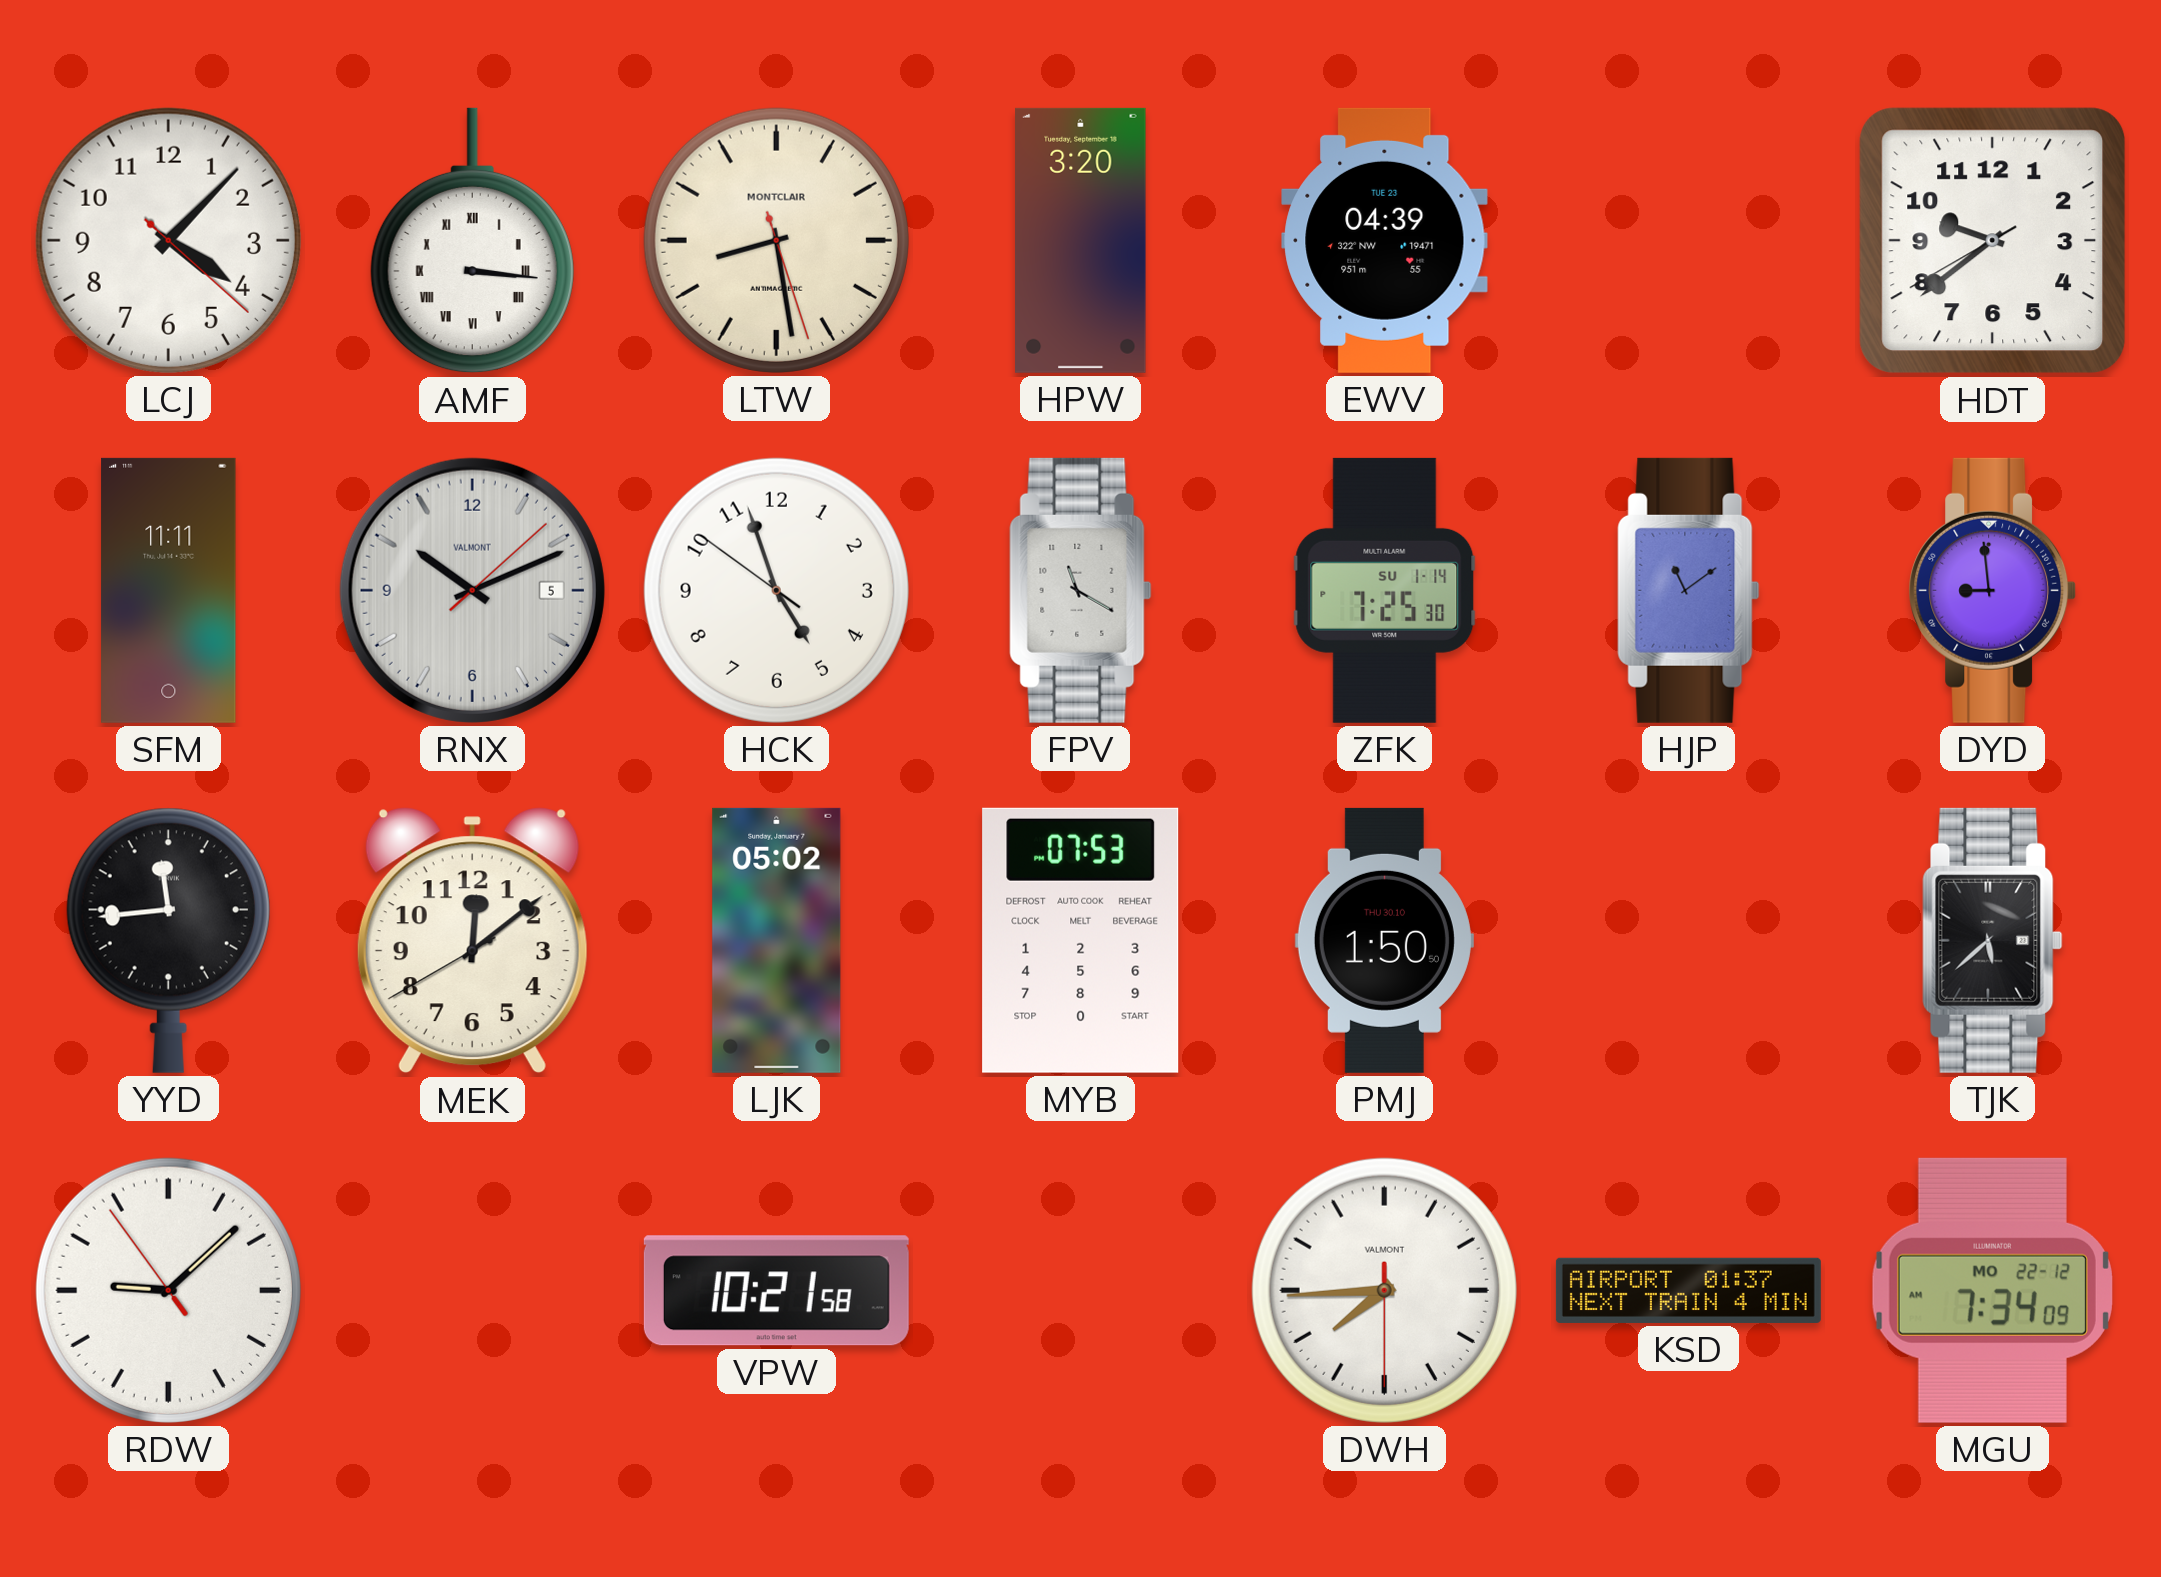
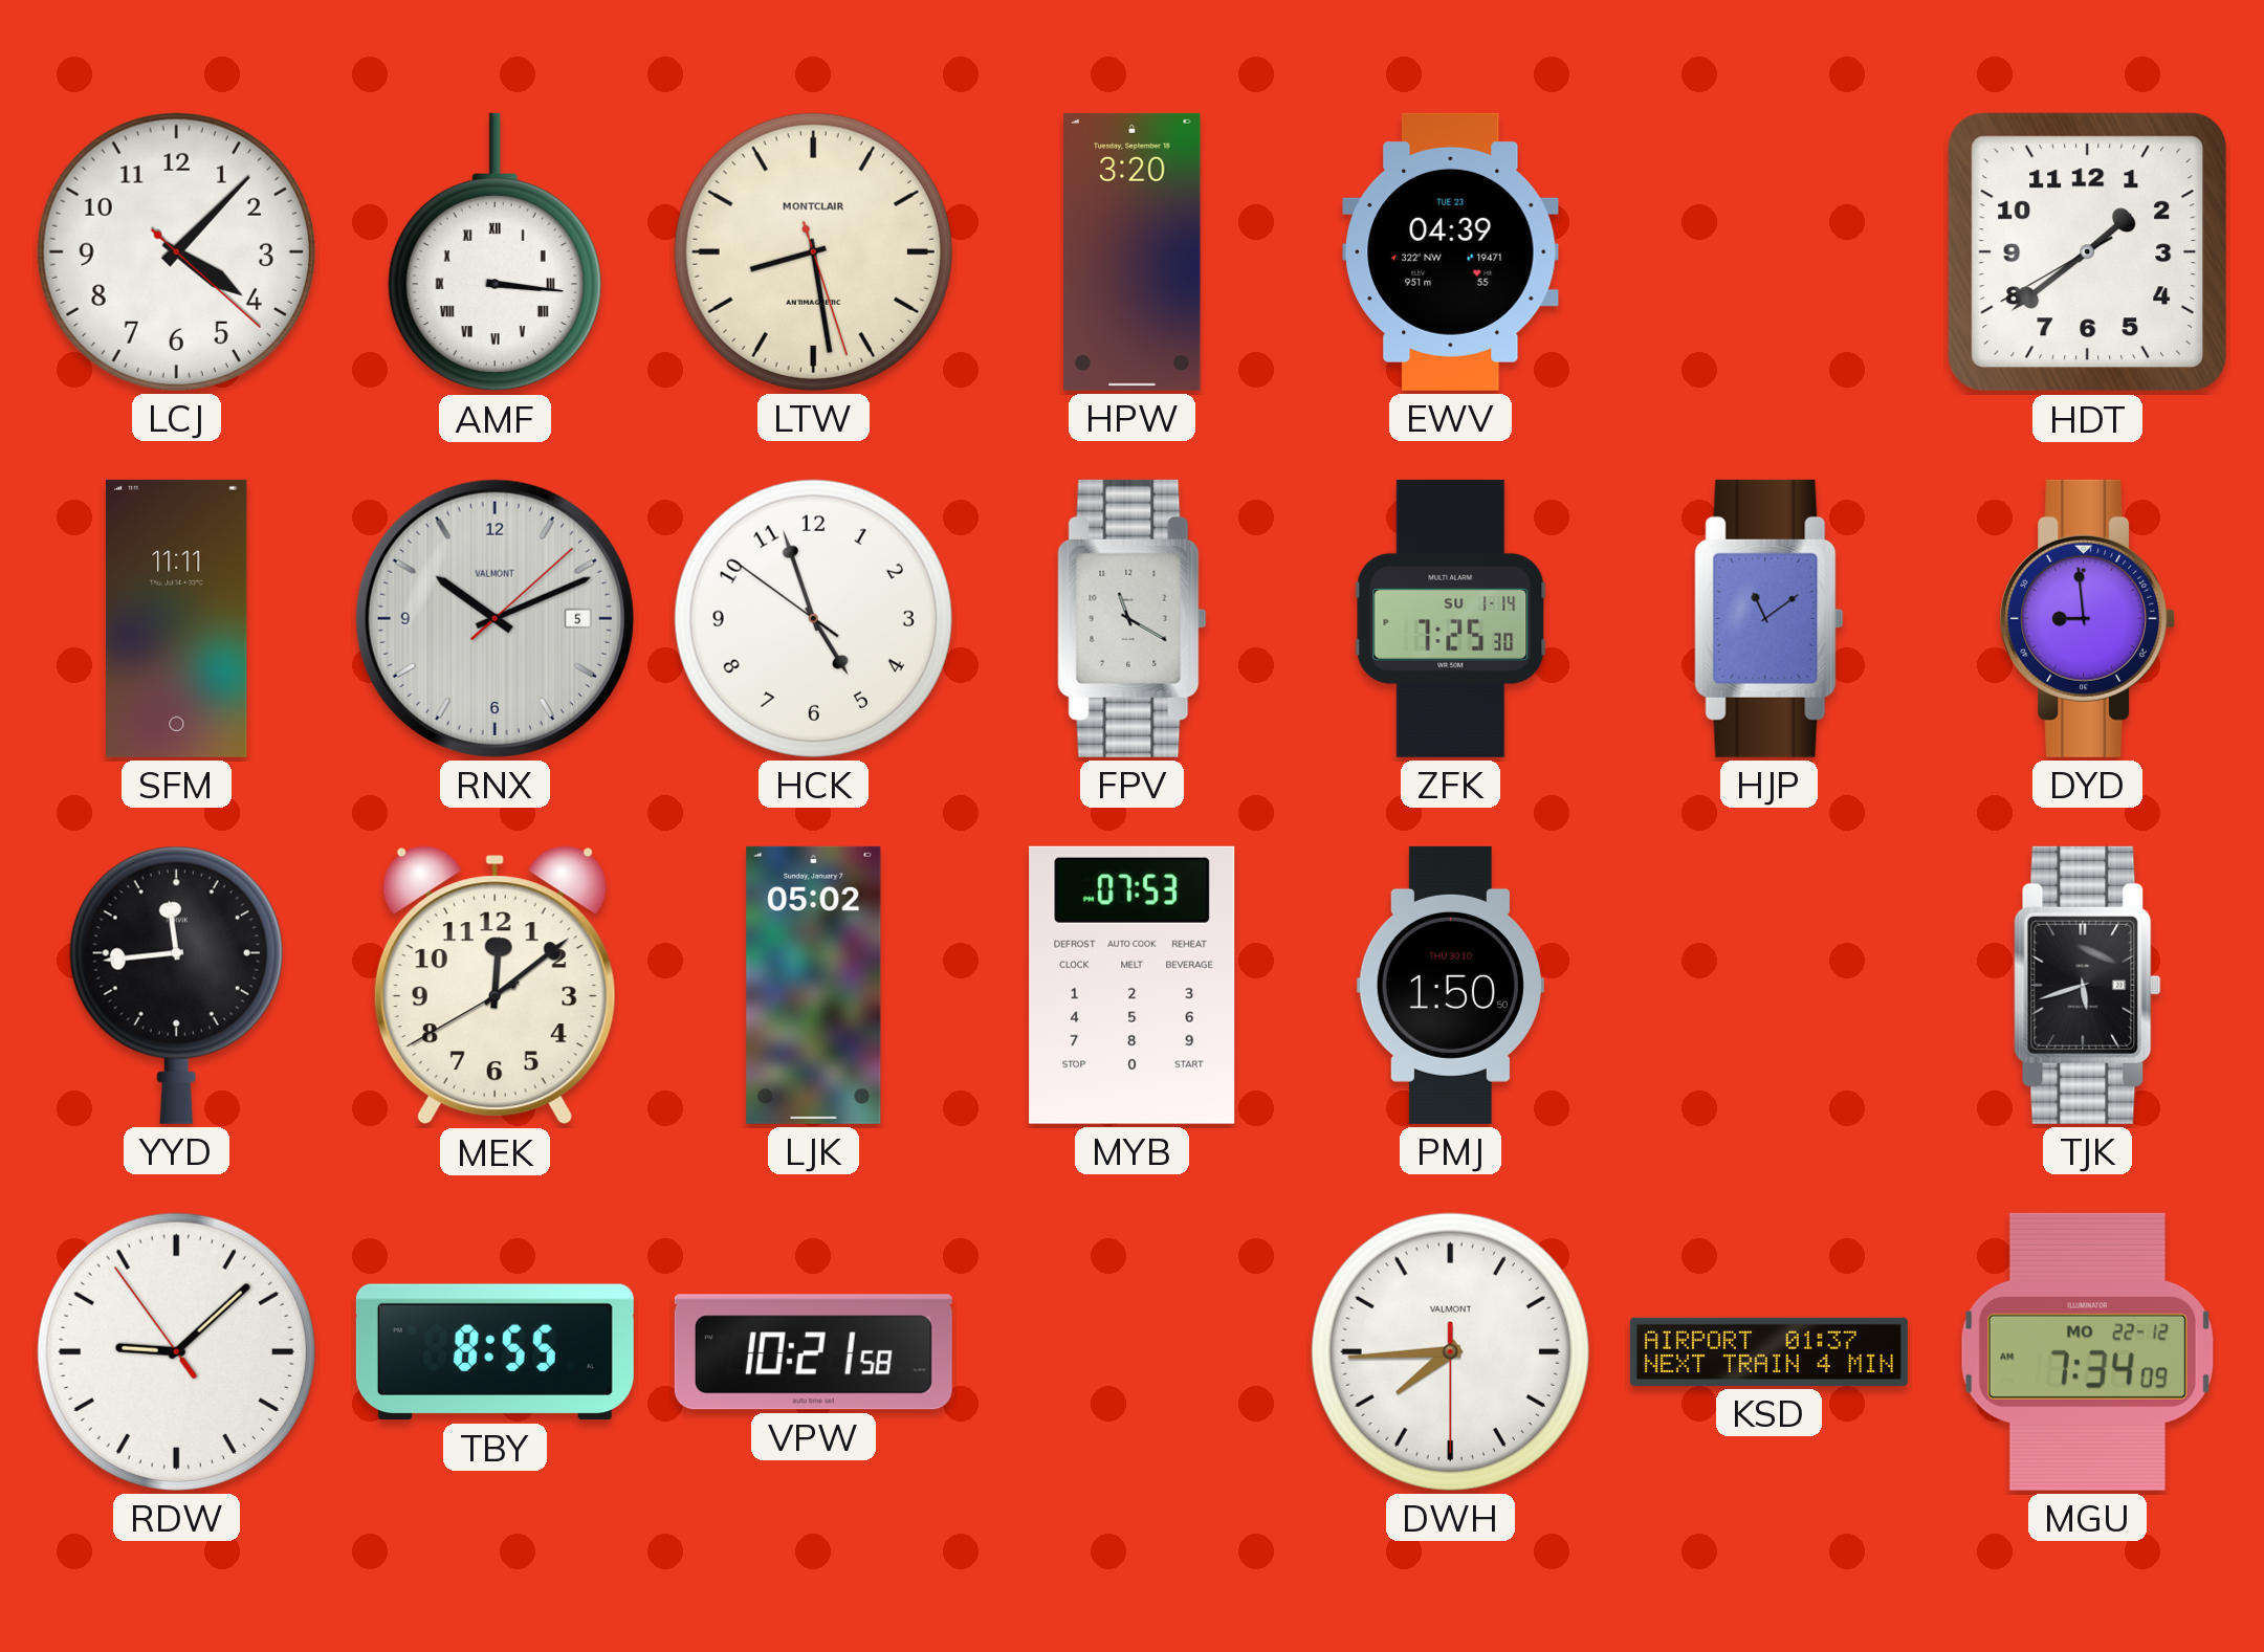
HDT: 9:38 -> 1:38
TJK: 5:38 -> 5:42
TBY: none -> 8:55
